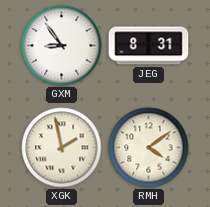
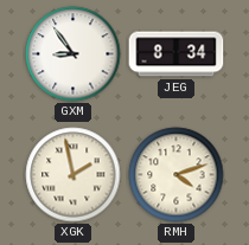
JEG: 8:31 -> 8:34
RMH: 4:09 -> 4:12
